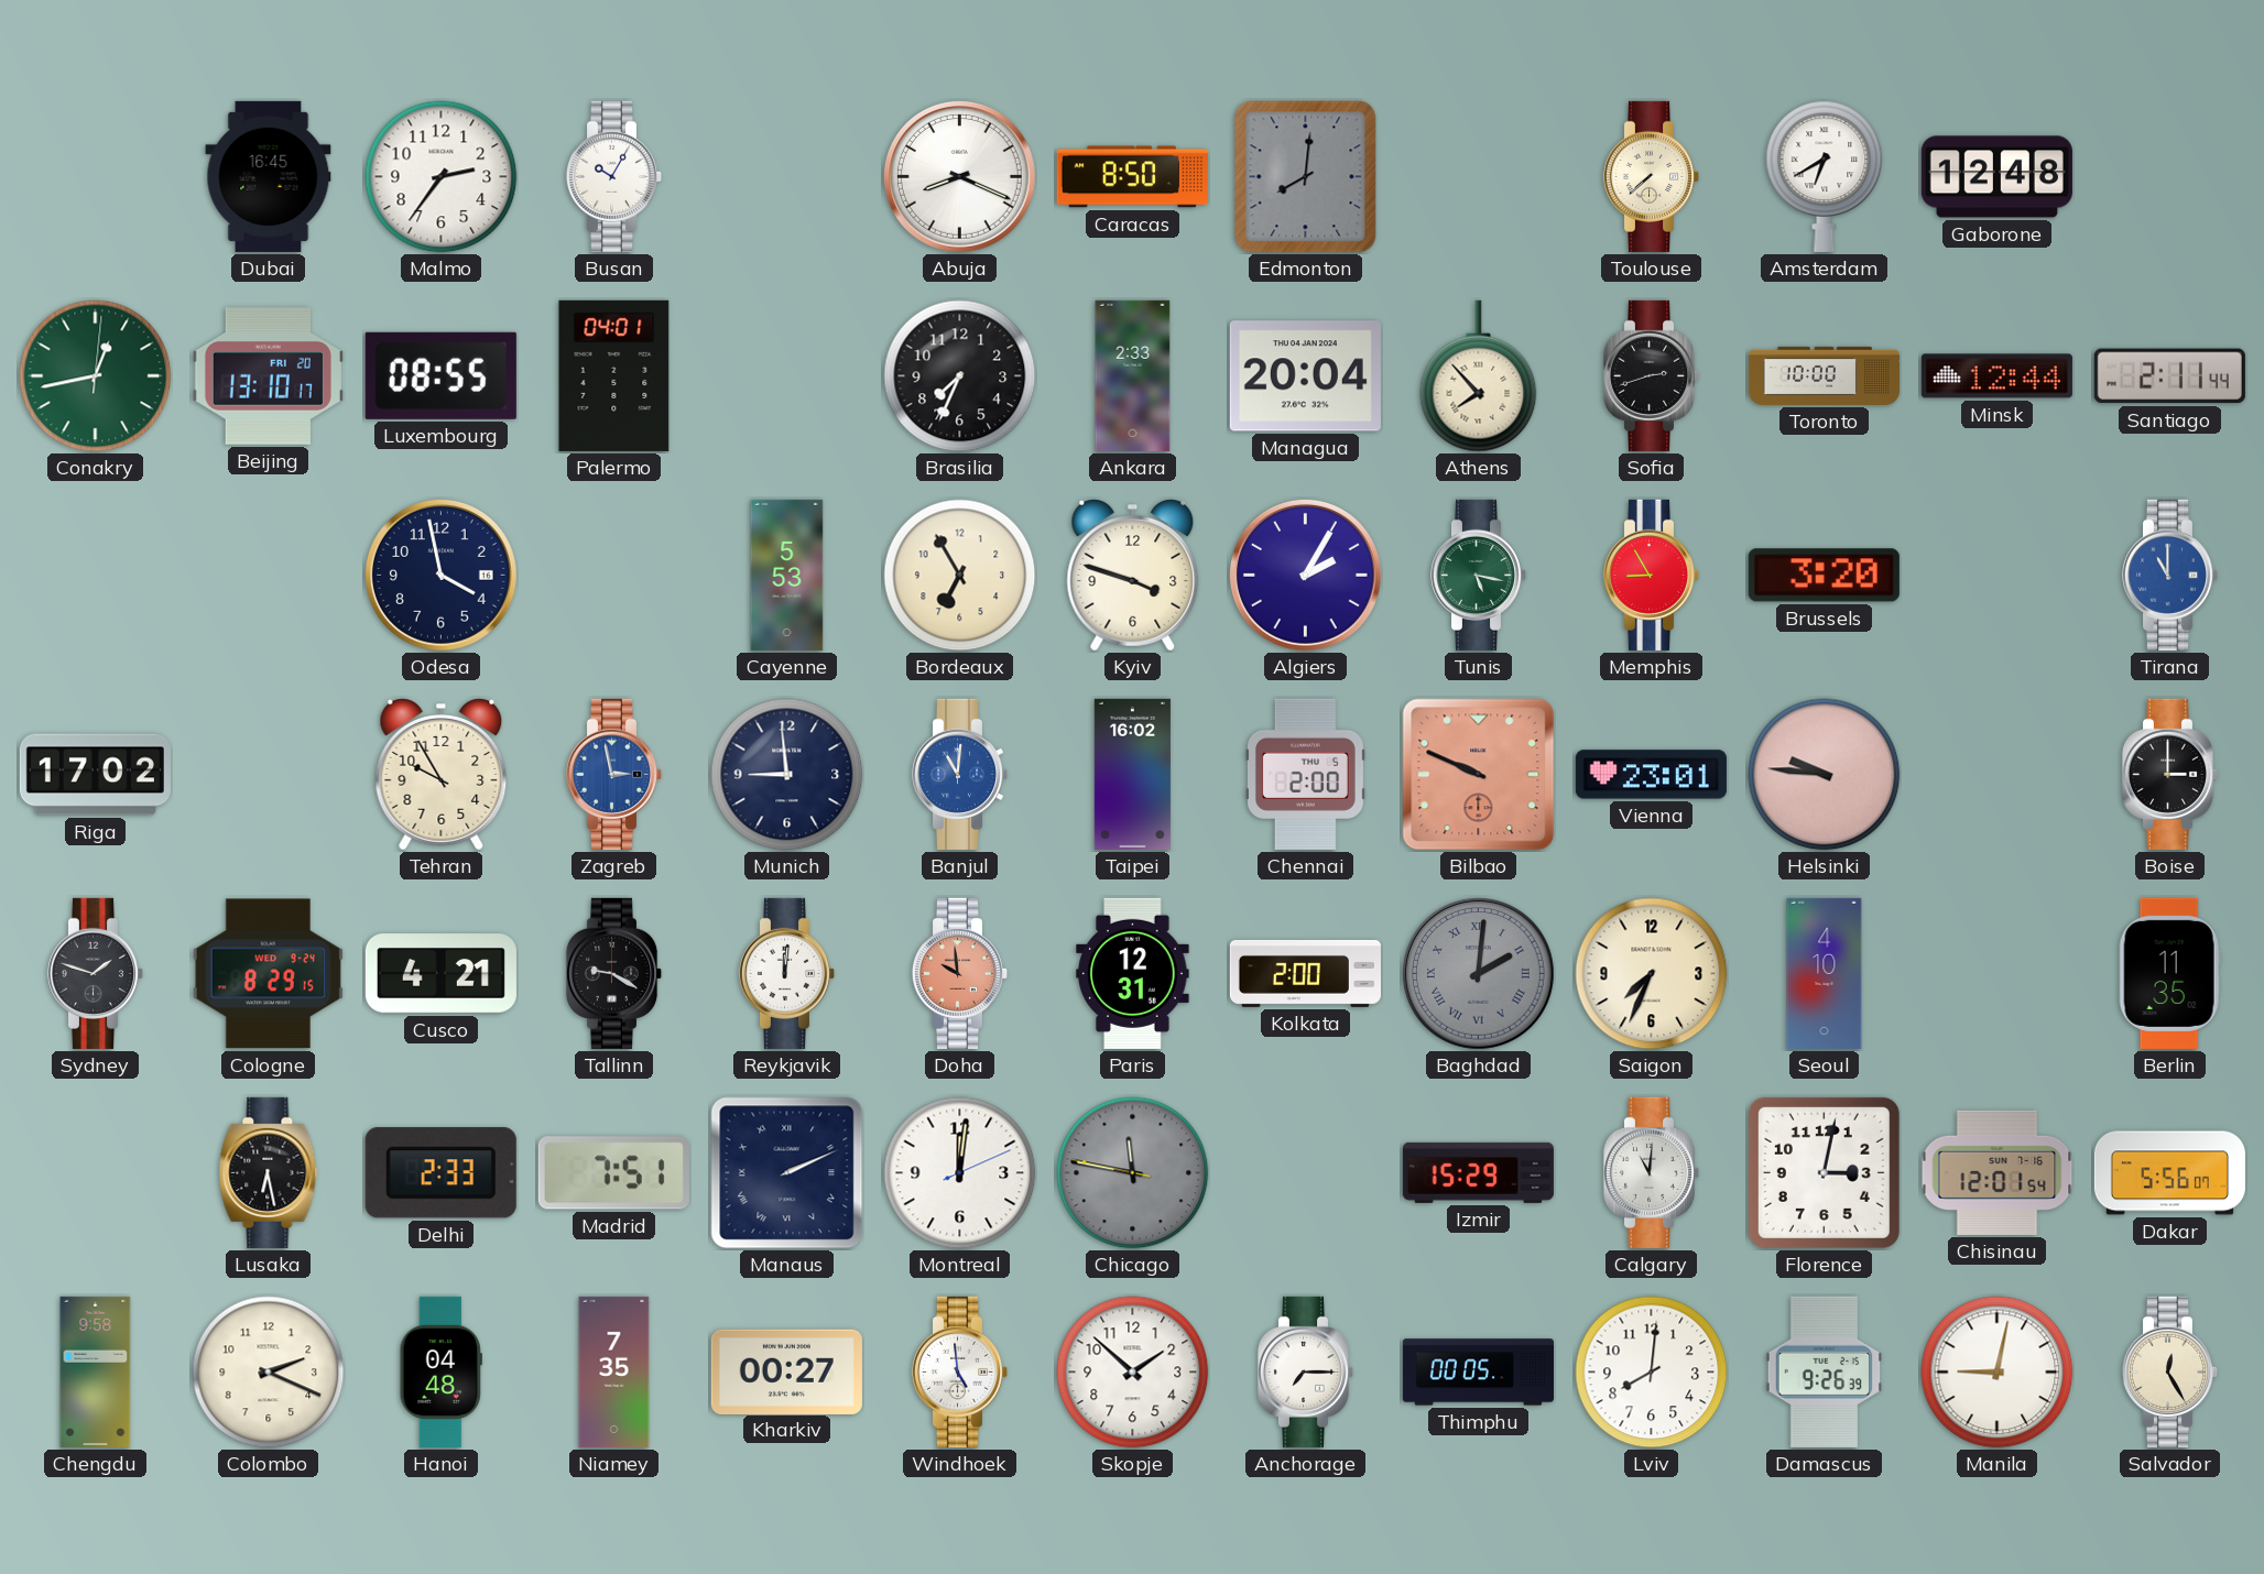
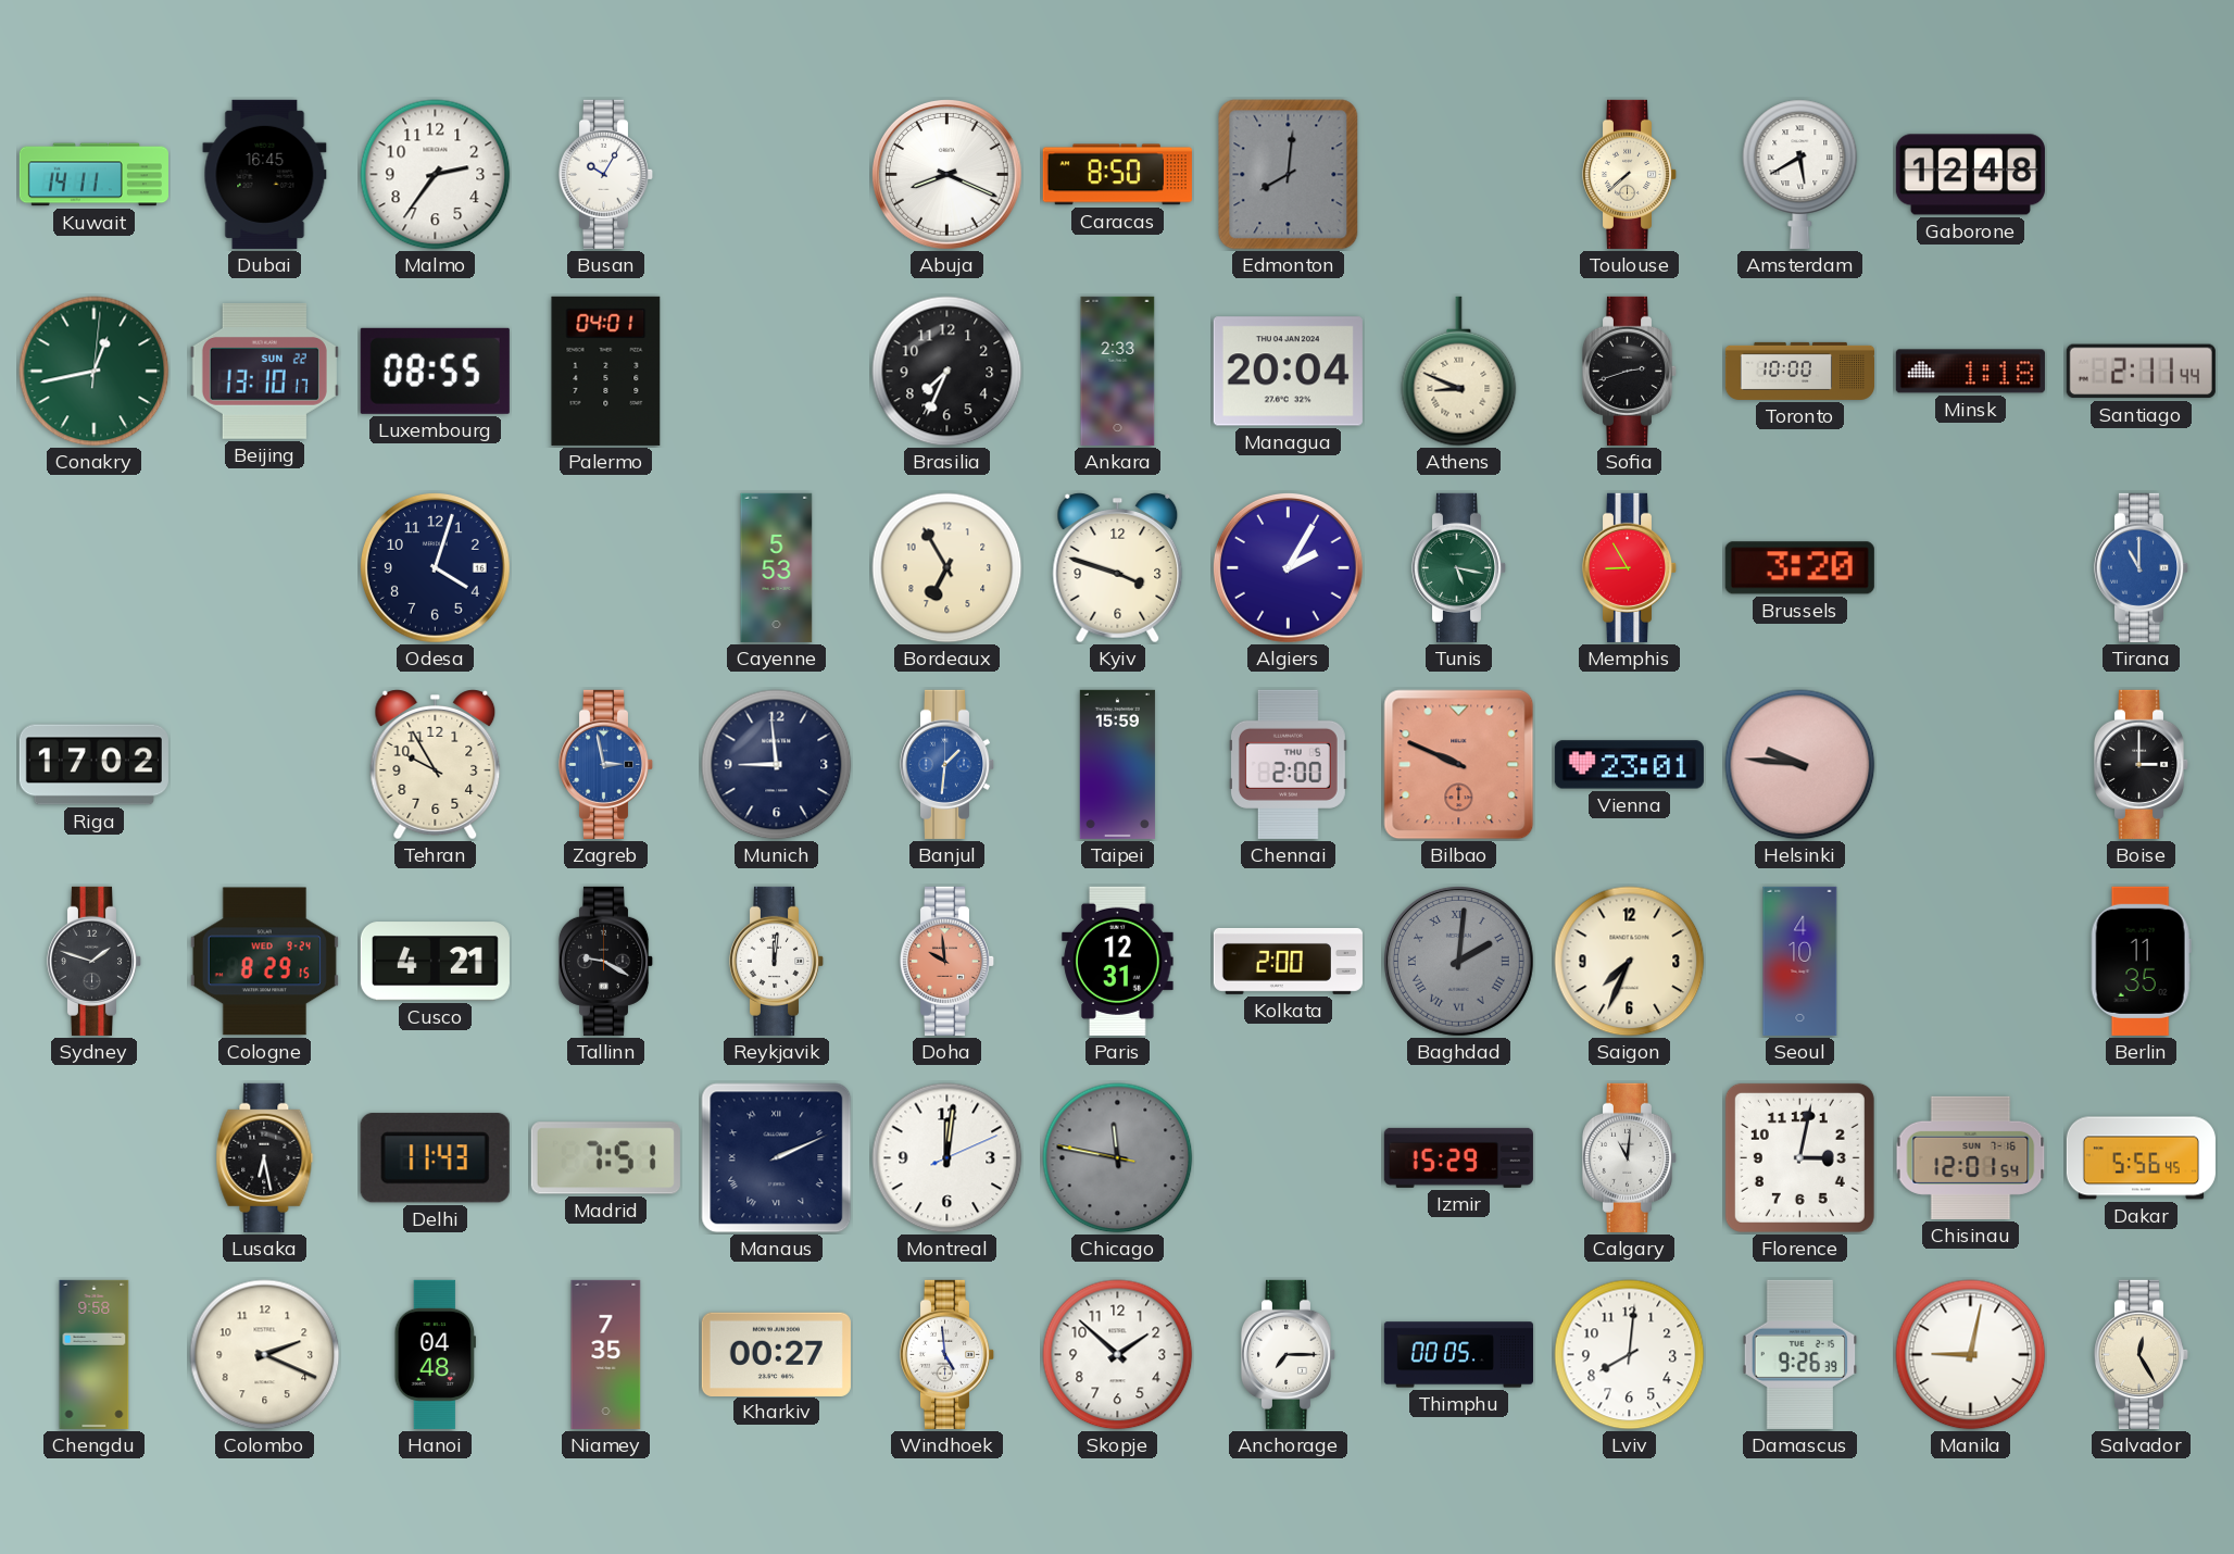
Kuwait: none -> 14:11
Amsterdam: 6:40 -> 5:40
Beijing date: FRI 20 -> SUN 22
Athens: 7:53 -> 8:49
Minsk: 12:44 -> 1:18
Odesa: 3:58 -> 4:03
Banjul: 11:01 -> 1:31
Taipei: 16:02 -> 15:59
Delhi: 2:33 -> 11:43
Dakar: 5:56:07 -> 5:56:45
